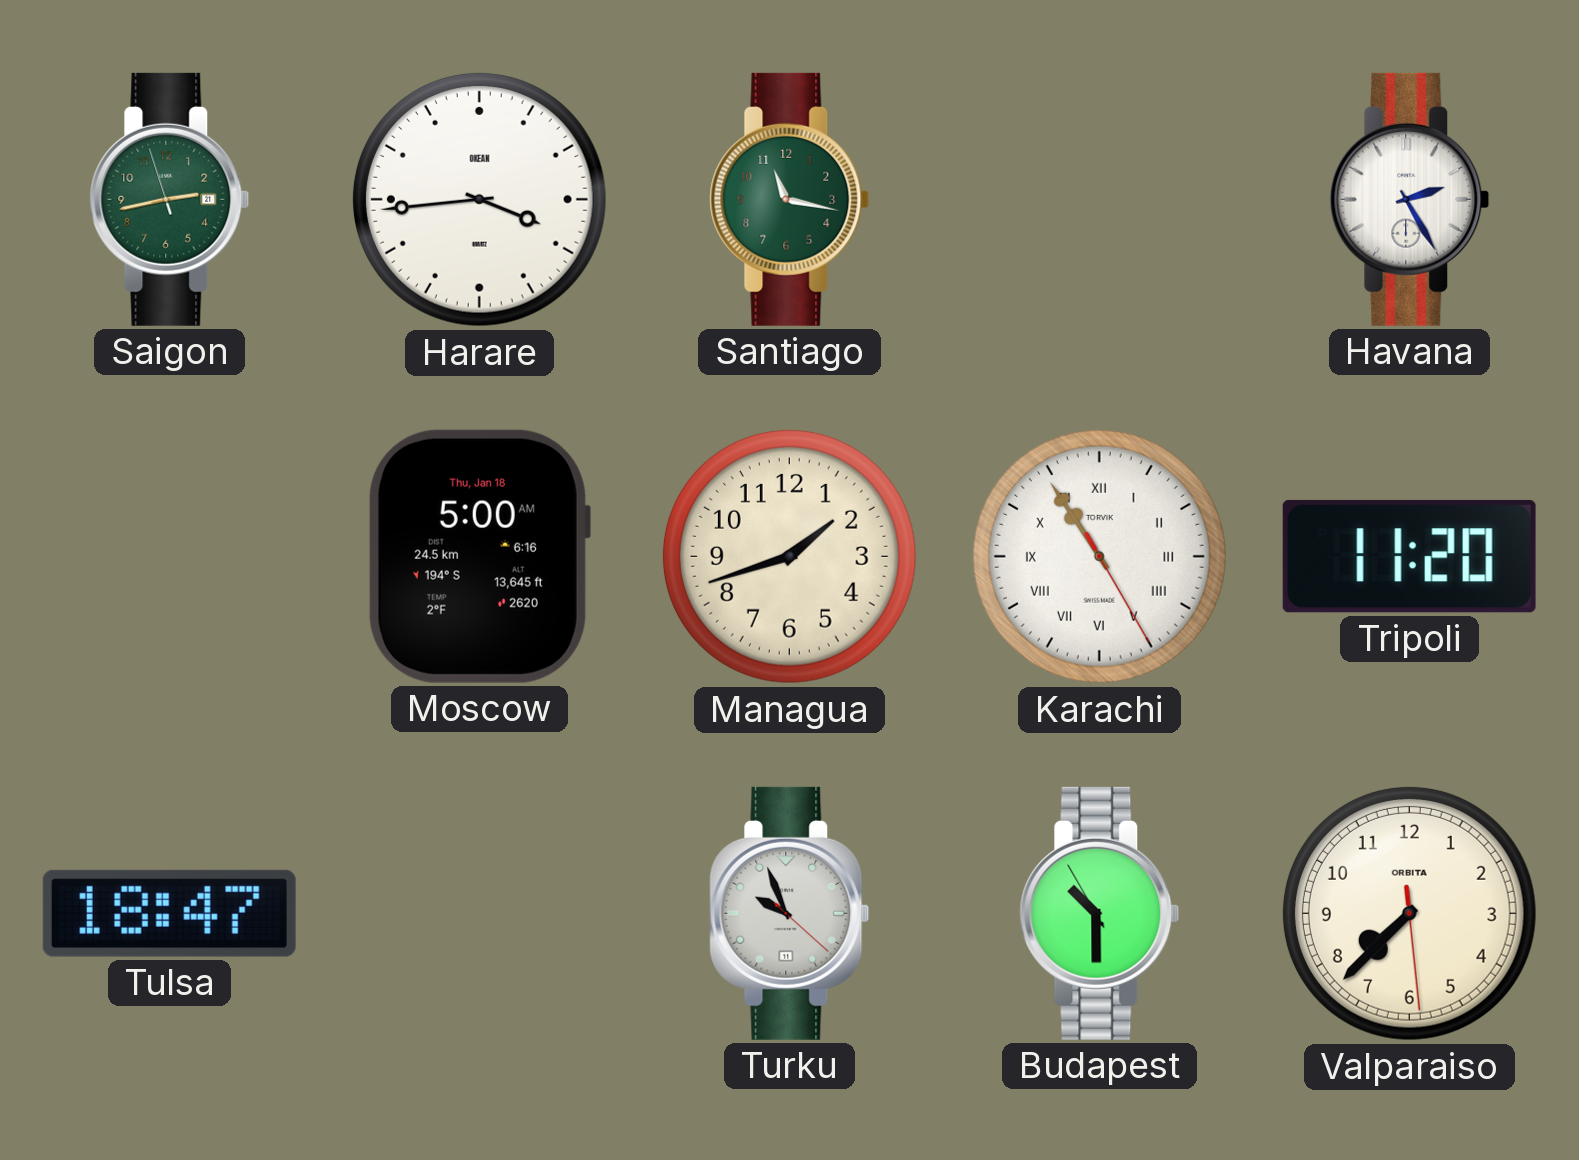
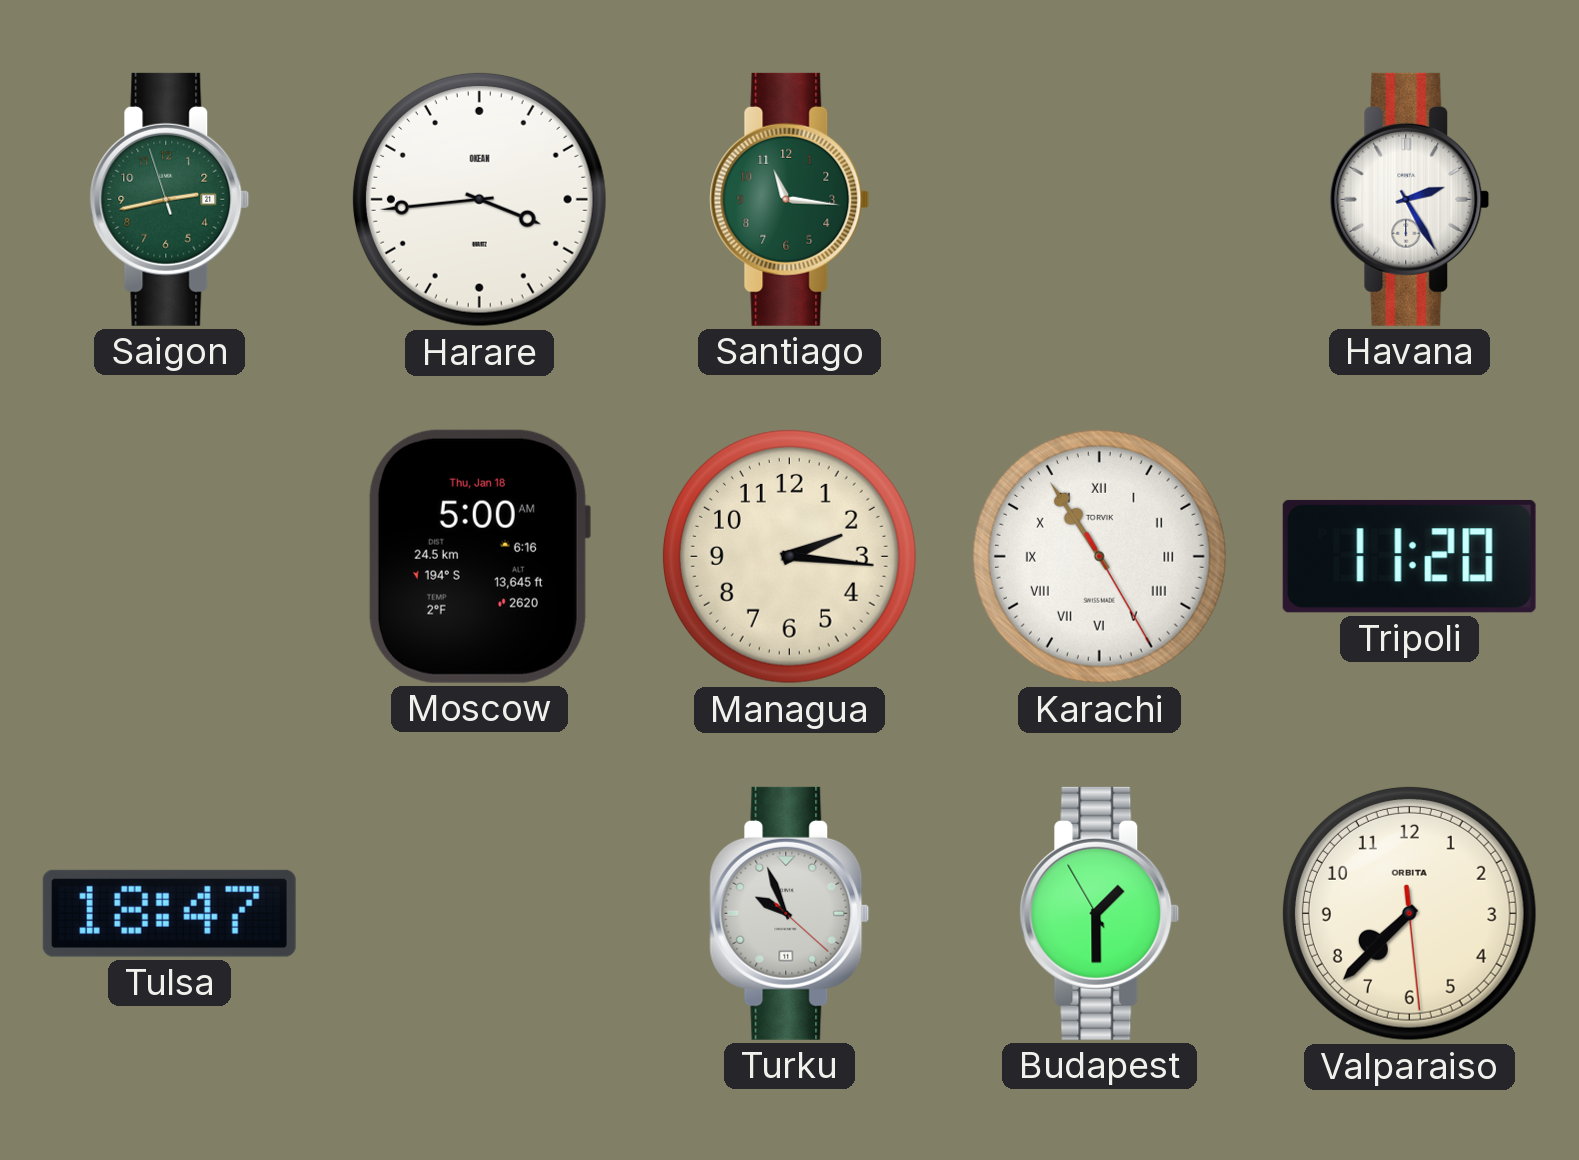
Santiago: 11:17 -> 11:16
Managua: 1:42 -> 2:16
Budapest: 10:29 -> 1:29
